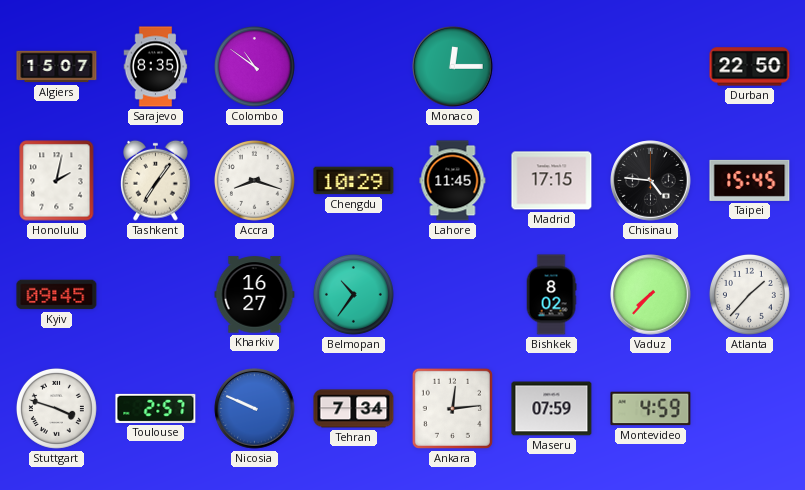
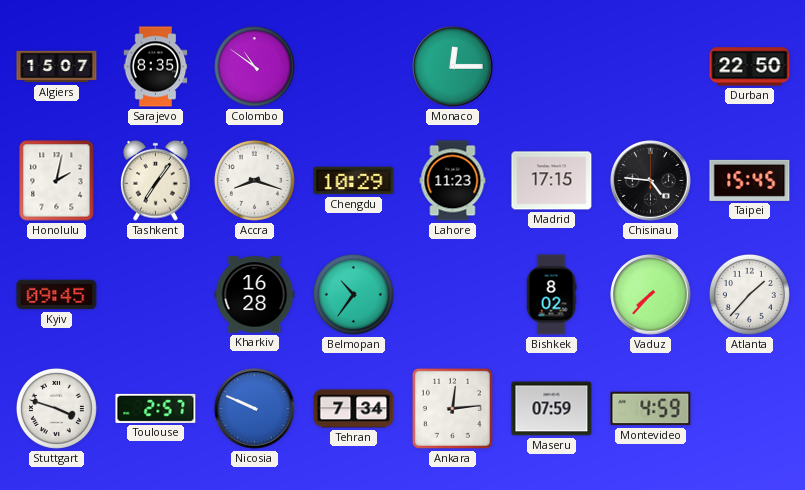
Lahore: 11:45 -> 11:23
Kharkiv: 16:27 -> 16:28
